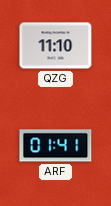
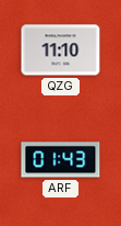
ARF: 01:41 -> 01:43
